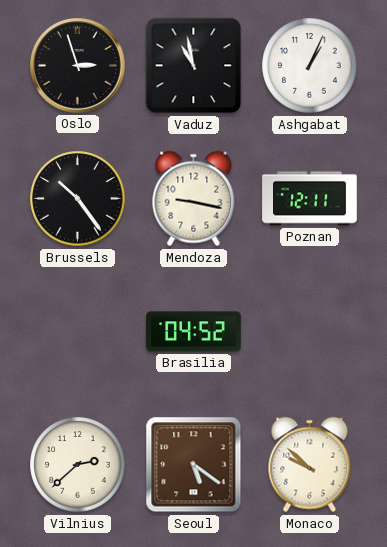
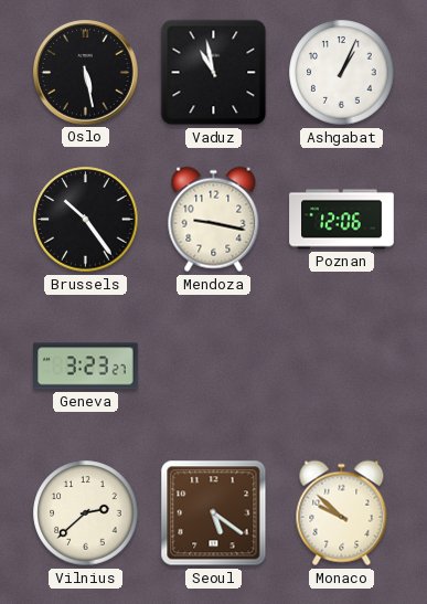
Oslo: 2:57 -> 5:28
Poznan: 12:11 -> 12:06
Geneva: none -> 3:23
Brasilia: 04:52 -> none
